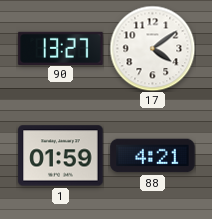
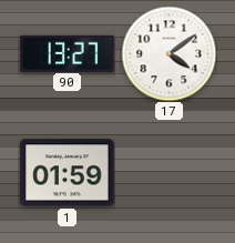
88: 4:21 -> none
